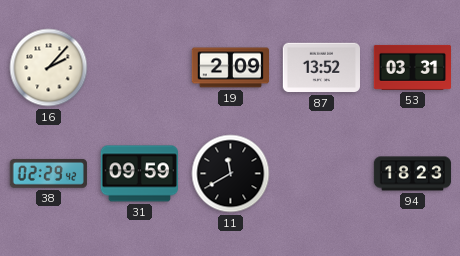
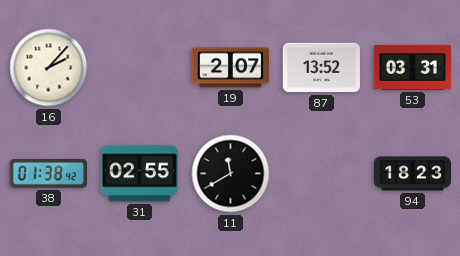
19: 2:09 -> 2:07
38: 02:29 -> 01:38
31: 09:59 -> 02:55
